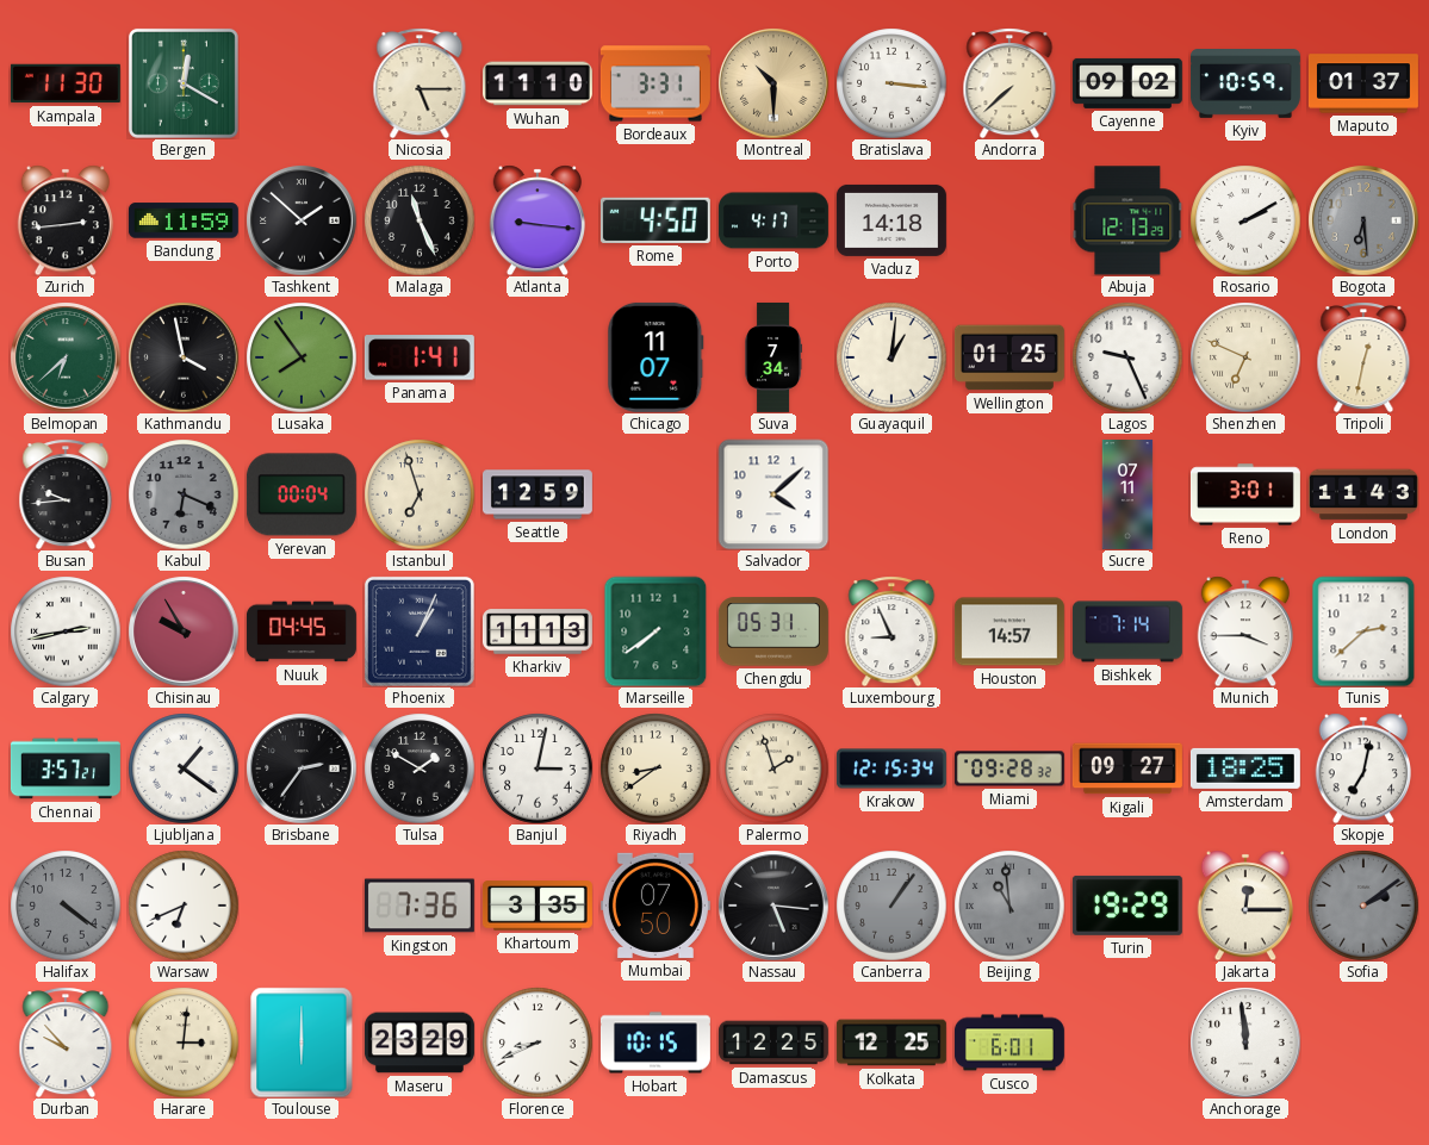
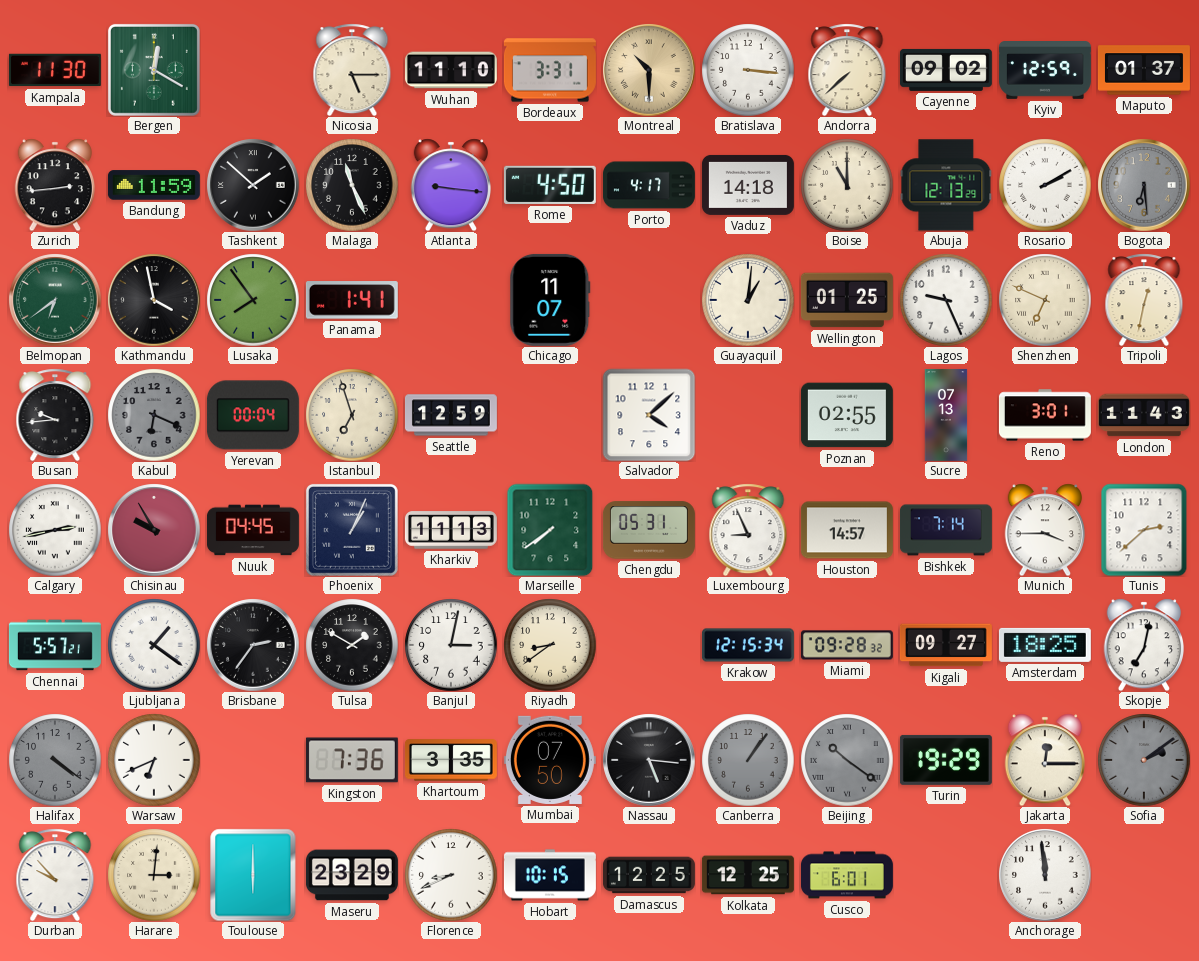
Kyiv: 10:59 -> 12:59
Boise: none -> 11:00
Belmopan: 6:38 -> 6:39
Suva: 7:34 -> none
Poznan: none -> 02:55
Sucre: 07:11 -> 07:13
Chennai: 3:57 -> 5:57
Palermo: 1:57 -> none
Beijing: 10:59 -> 10:21
